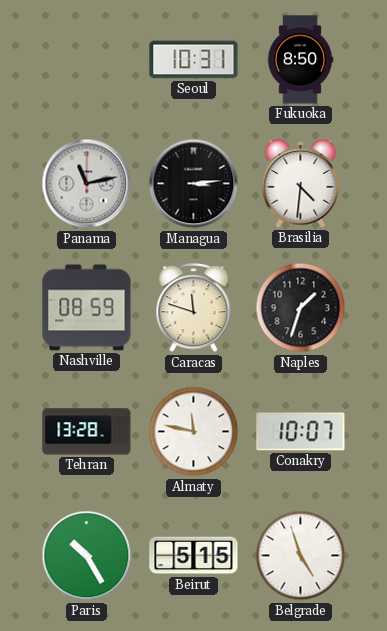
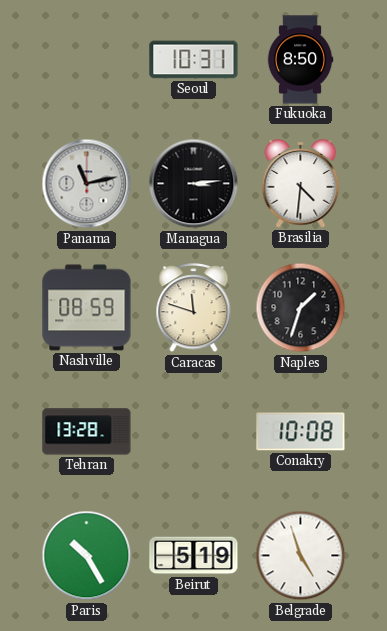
Almaty: 11:47 -> none
Conakry: 10:07 -> 10:08
Beirut: 5:15 -> 5:19
